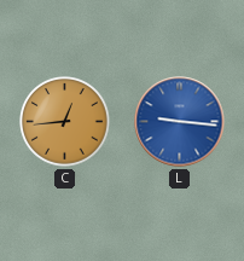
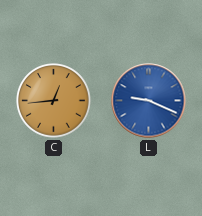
L: 9:16 -> 9:19
